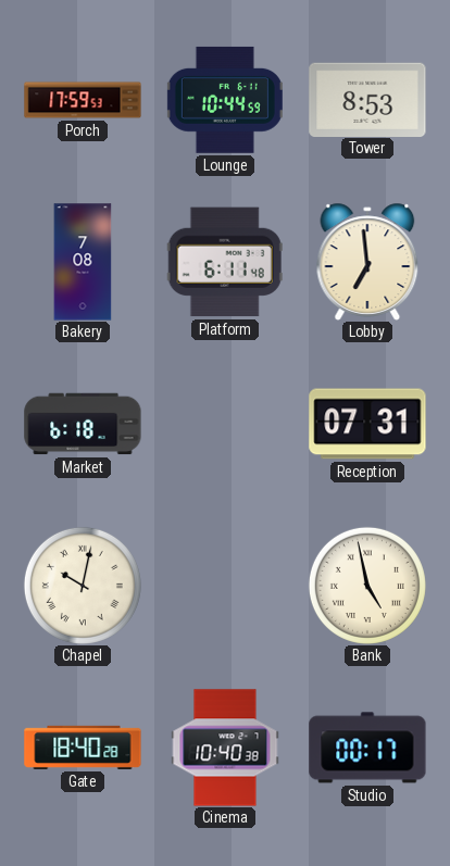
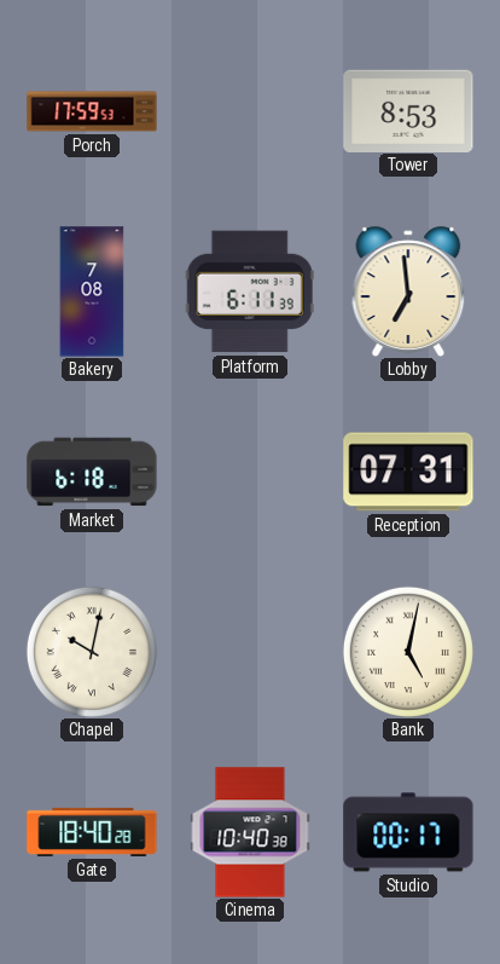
Lounge: 10:44 -> none
Platform: 6:11:48 -> 6:11:39
Bank: 4:58 -> 5:02
